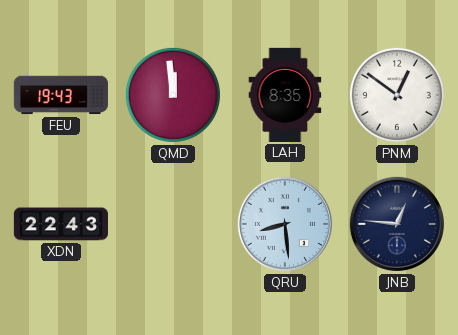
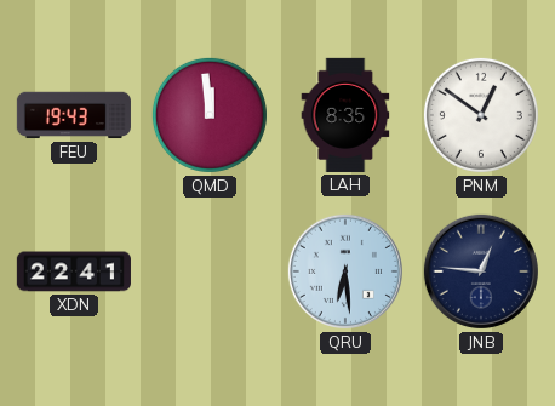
XDN: 22:43 -> 22:41
QRU: 8:29 -> 6:29
